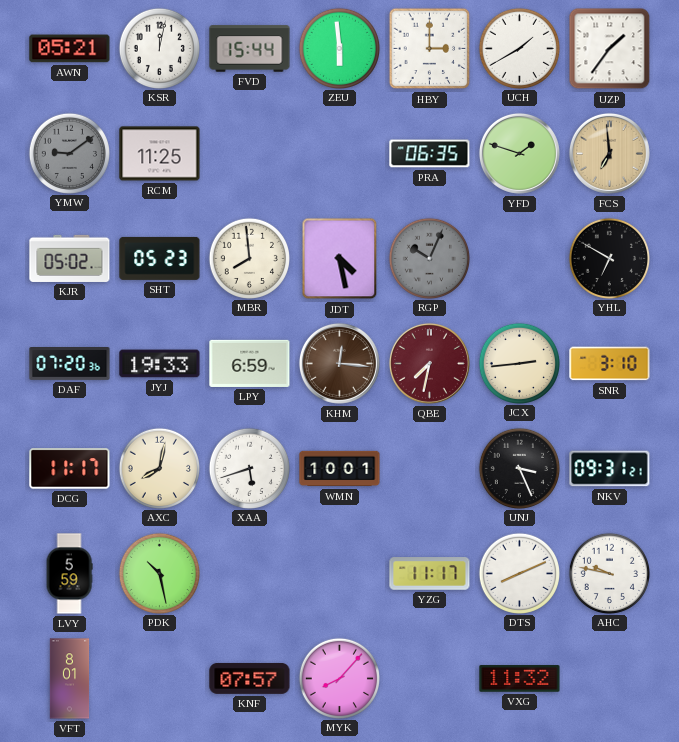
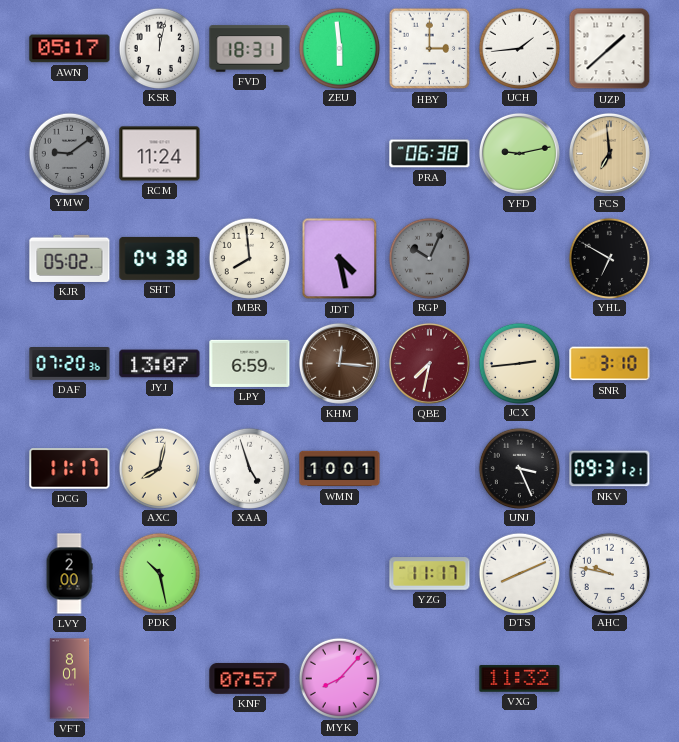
AWN: 05:21 -> 05:17
FVD: 15:44 -> 18:31
UCH: 1:40 -> 1:44
UZP: 1:36 -> 1:38
RCM: 11:25 -> 11:24
PRA: 06:35 -> 06:38
YFD: 1:48 -> 9:13
SHT: 05:23 -> 04:38
JYJ: 19:33 -> 13:07
XAA: 5:42 -> 4:57
LVY: 5:59 -> 2:00
